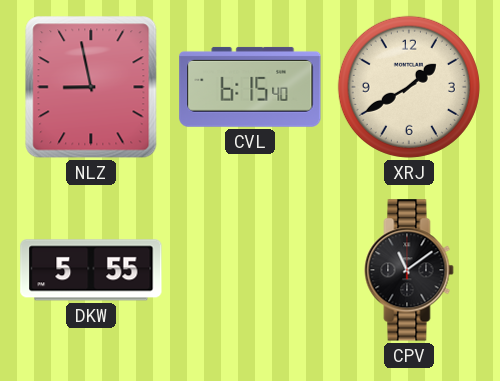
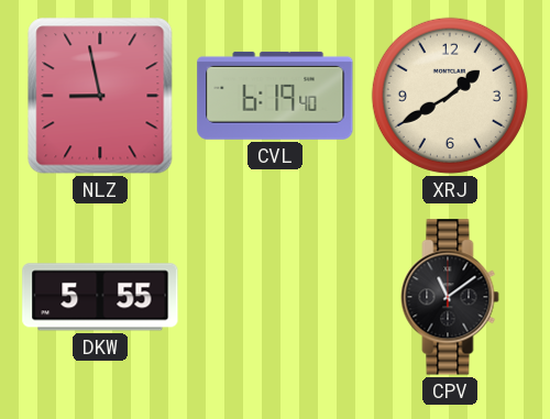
CVL: 6:15 -> 6:19
